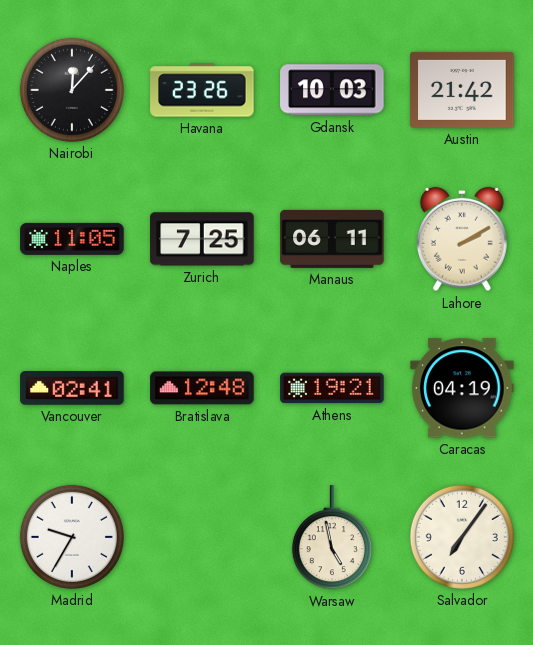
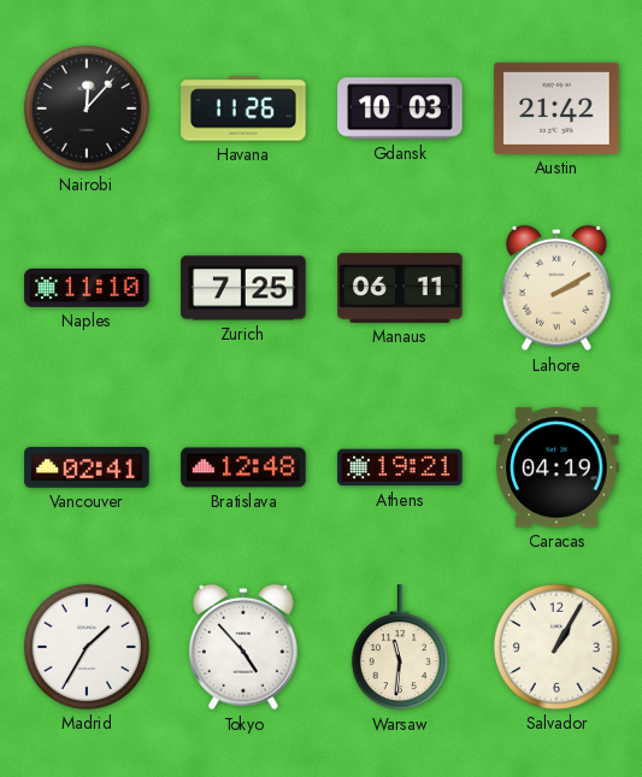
Havana: 23:26 -> 11:26
Naples: 11:05 -> 11:10
Madrid: 9:35 -> 1:35
Tokyo: none -> 4:53
Warsaw: 4:58 -> 11:31
Salvador: 7:06 -> 1:05
